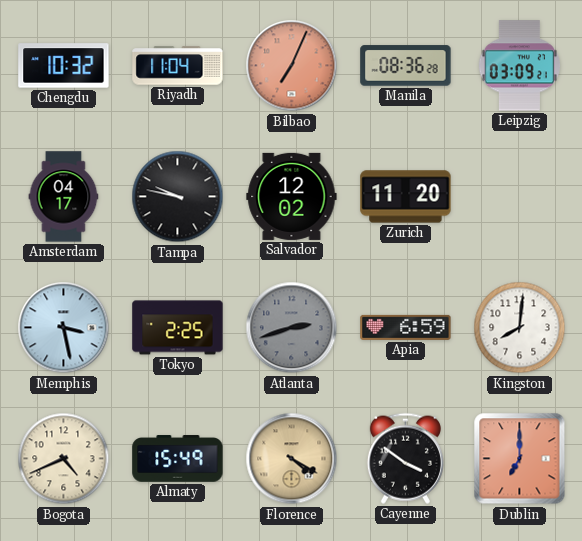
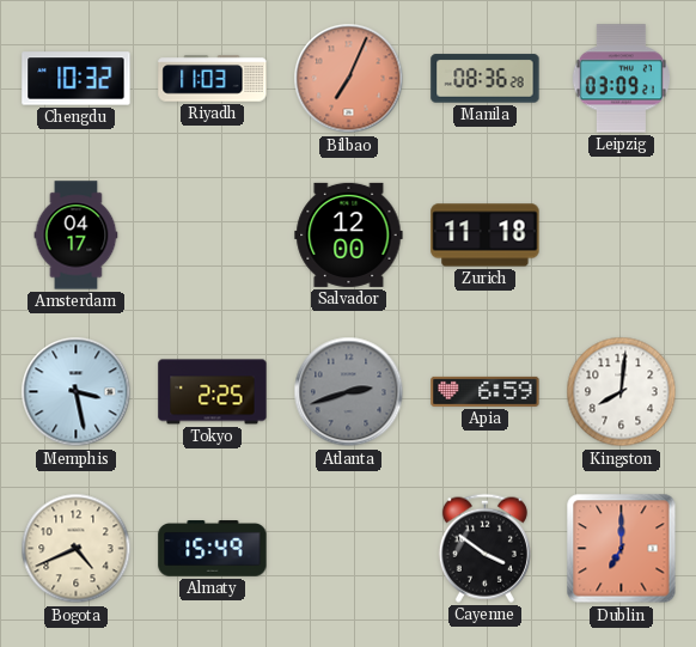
Riyadh: 11:04 -> 11:03
Tampa: 9:47 -> none
Salvador: 12:02 -> 12:00
Zurich: 11:20 -> 11:18
Florence: 4:20 -> none
